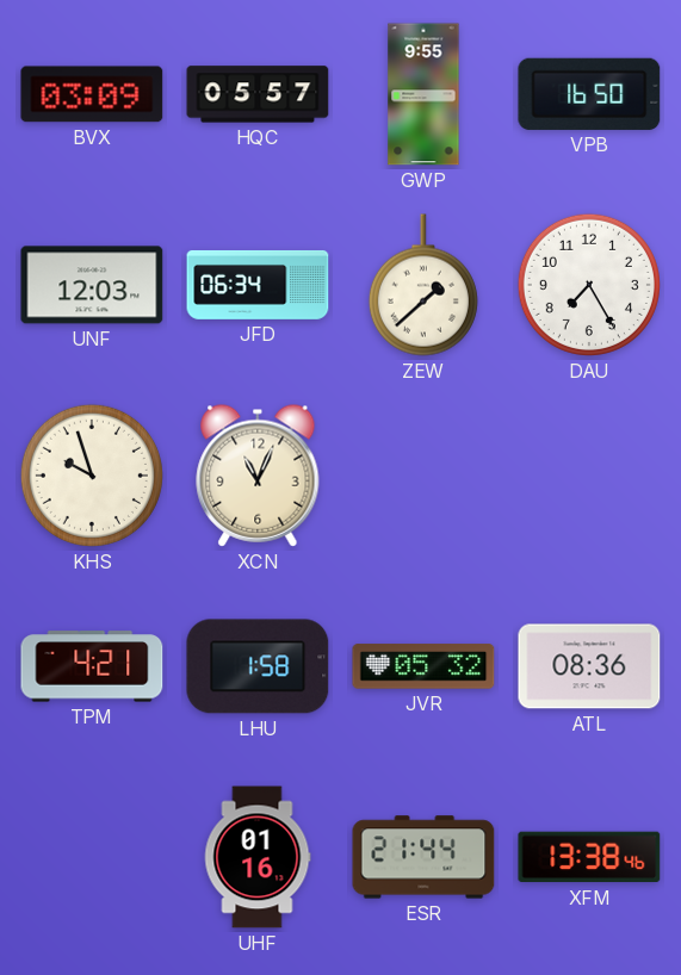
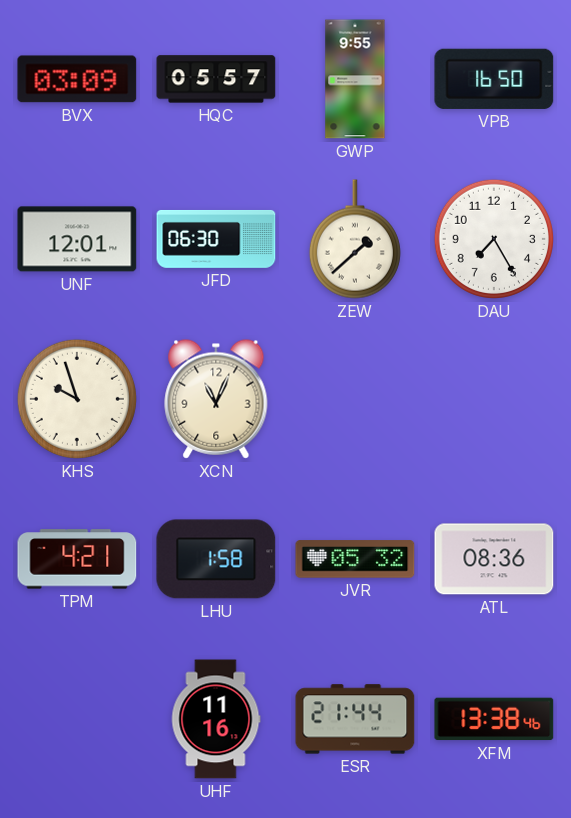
UNF: 12:03 -> 12:01
JFD: 06:34 -> 06:30
UHF: 01:16 -> 11:16
